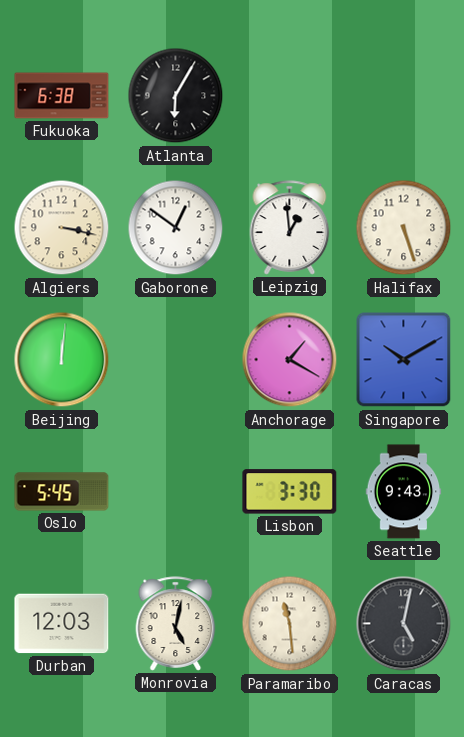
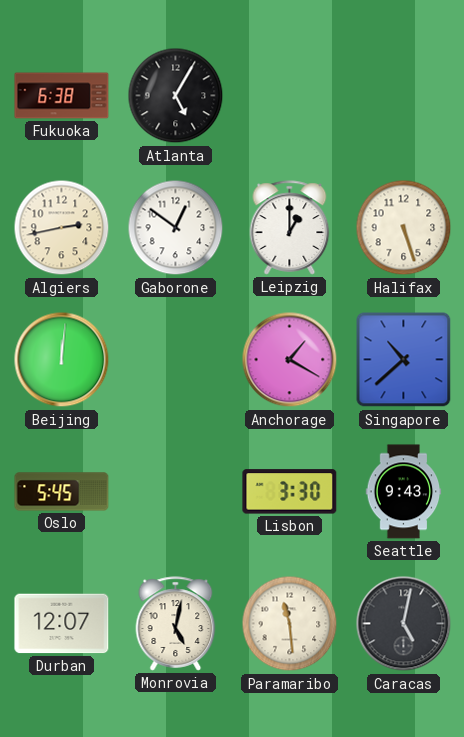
Atlanta: 6:05 -> 5:05
Algiers: 3:17 -> 2:43
Leipzig: 12:59 -> 1:00
Singapore: 10:10 -> 10:38
Durban: 12:03 -> 12:07
